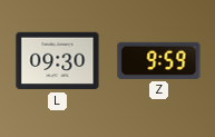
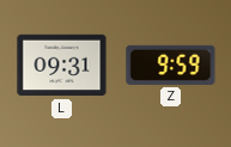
L: 09:30 -> 09:31
